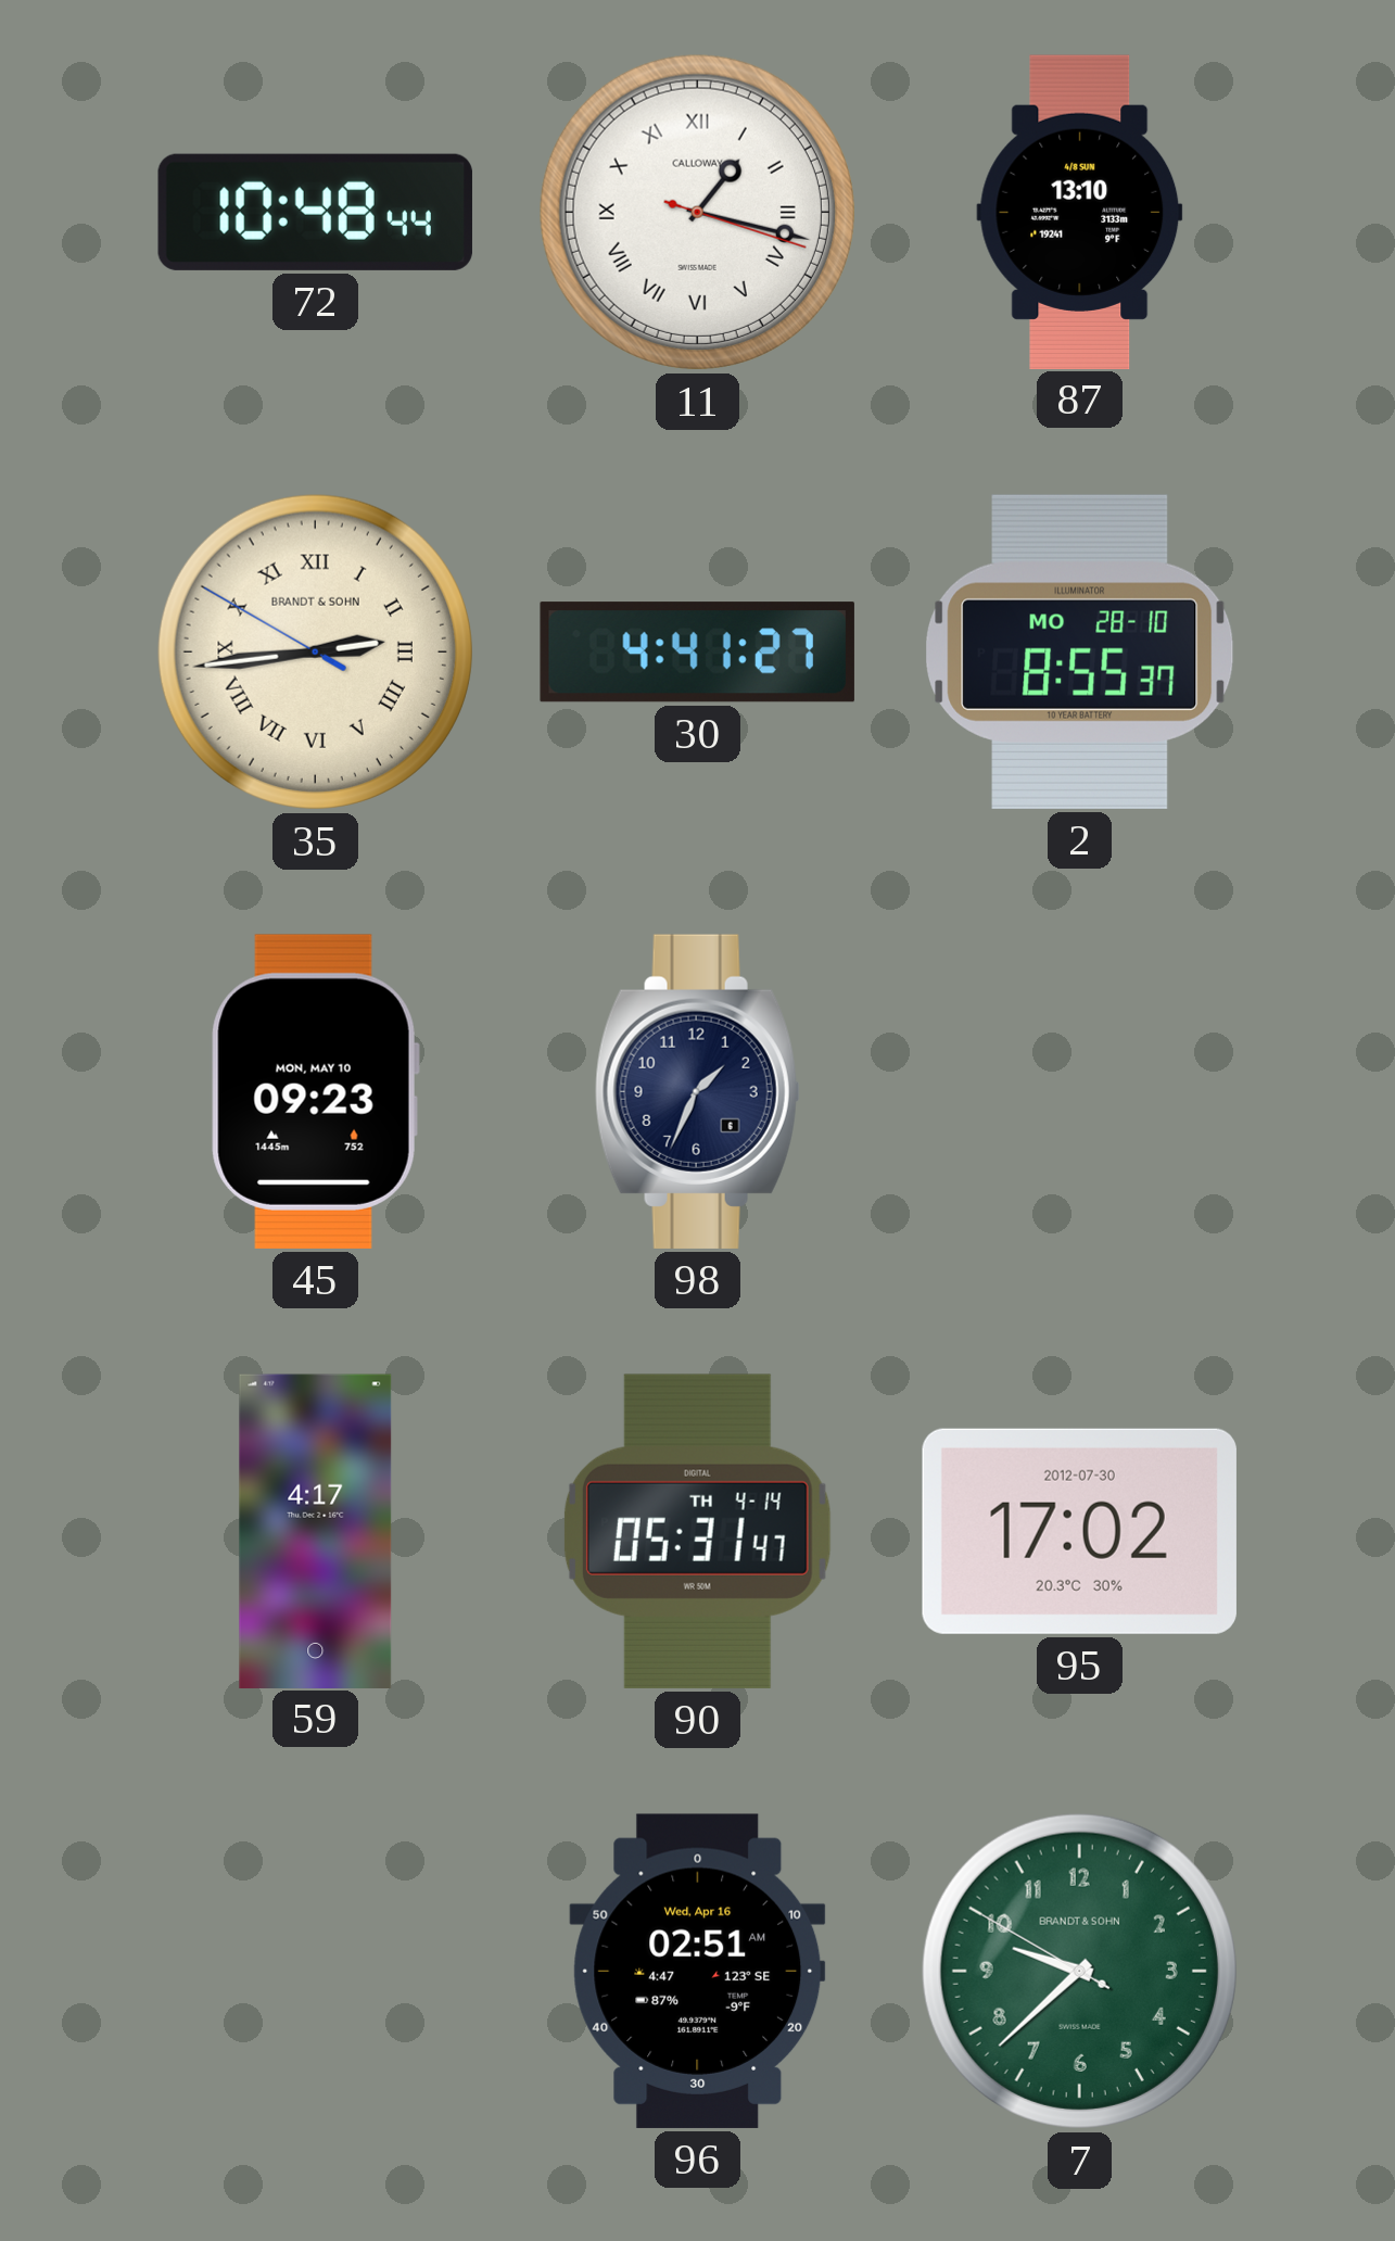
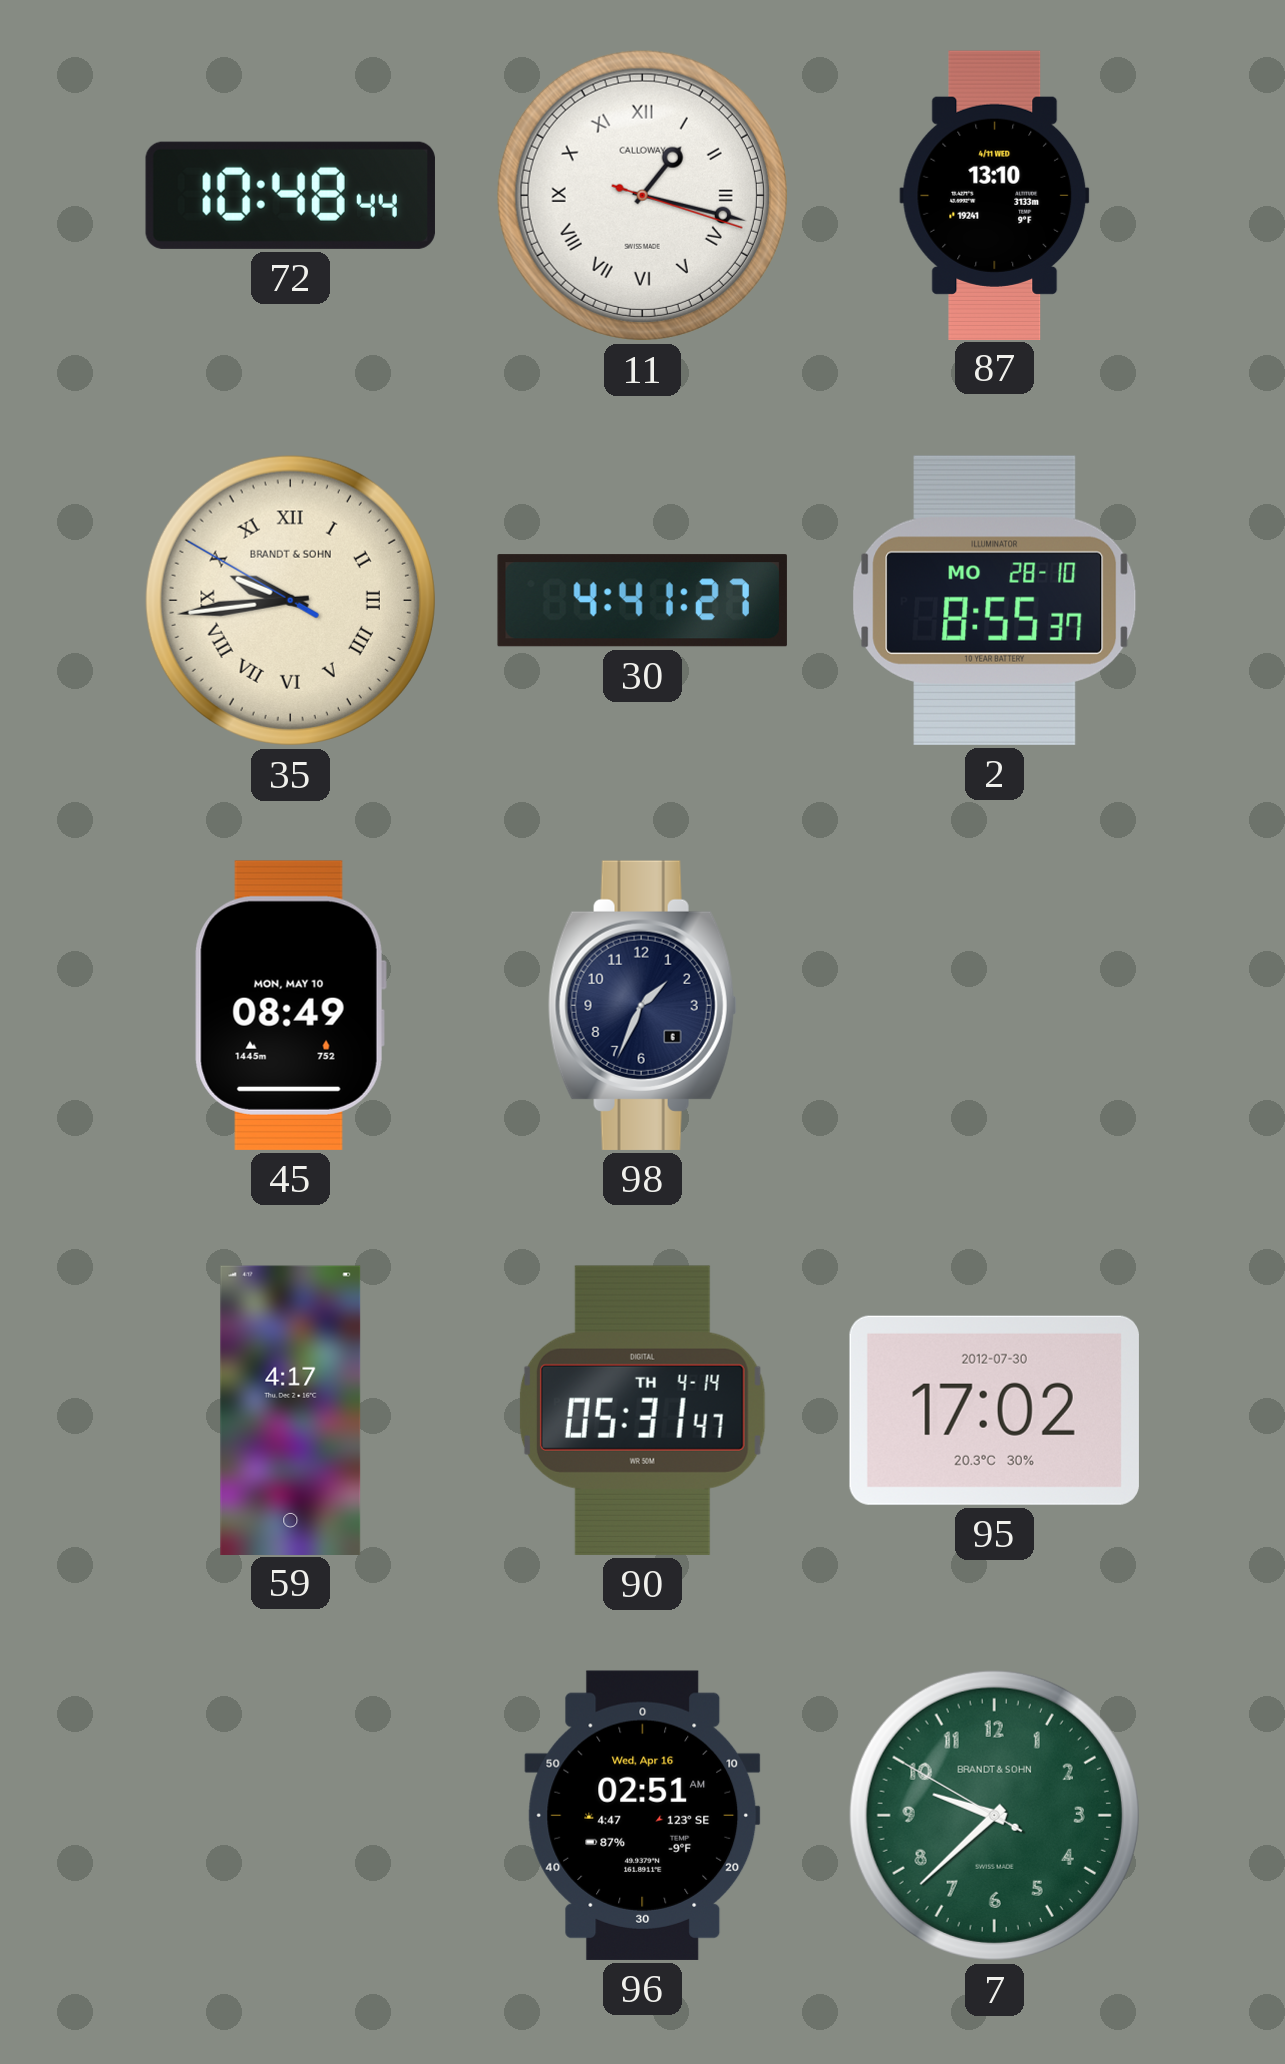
87 date: 4/8 SUN -> 4/11 WED
35: 2:43 -> 9:43
45: 09:23 -> 08:49
